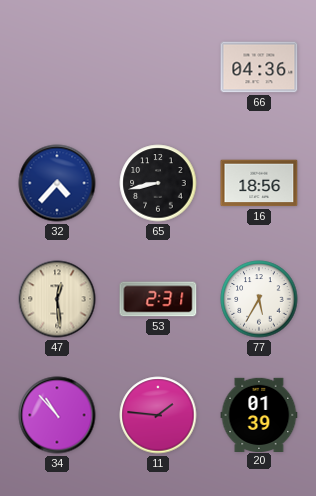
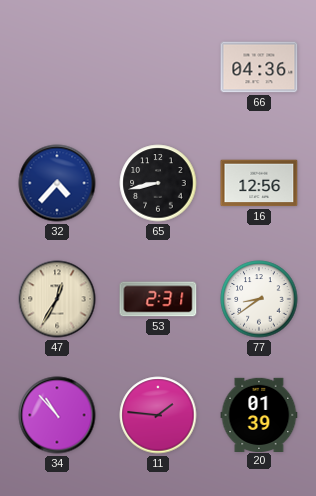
16: 18:56 -> 12:56
47: 12:29 -> 12:35
77: 5:35 -> 8:39
